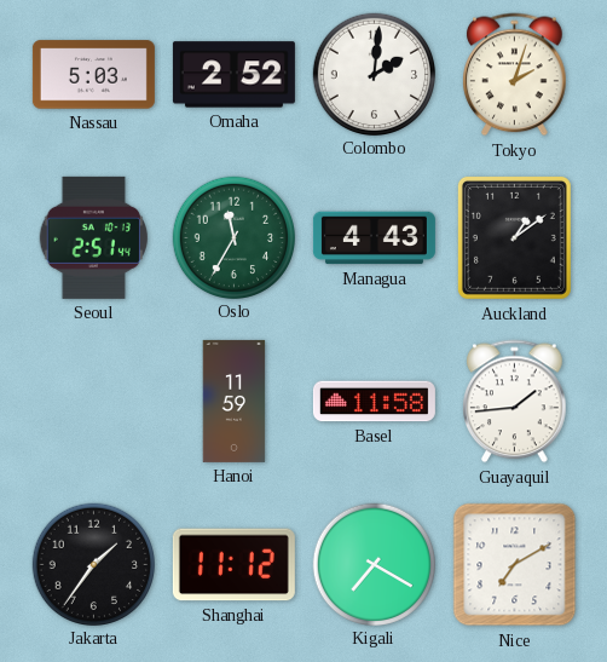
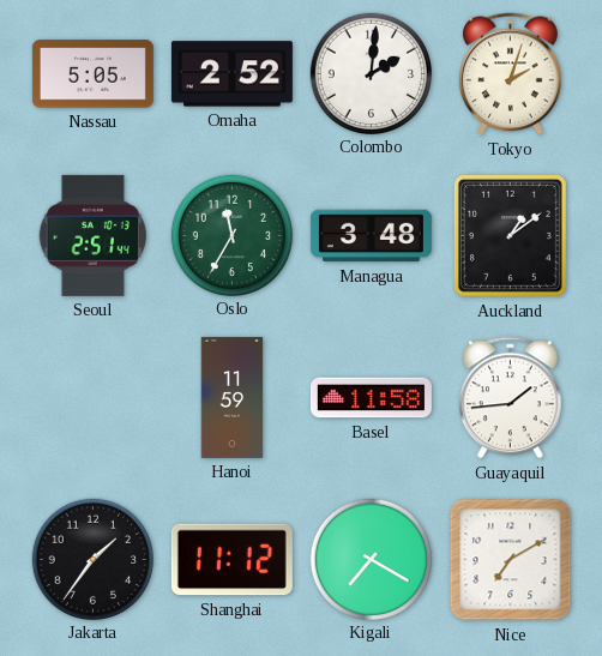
Nassau: 5:03 -> 5:05
Managua: 4:43 -> 3:48
